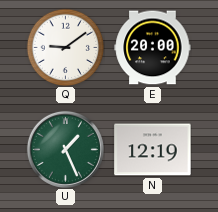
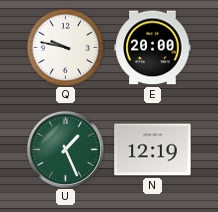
Q: 9:09 -> 9:47
